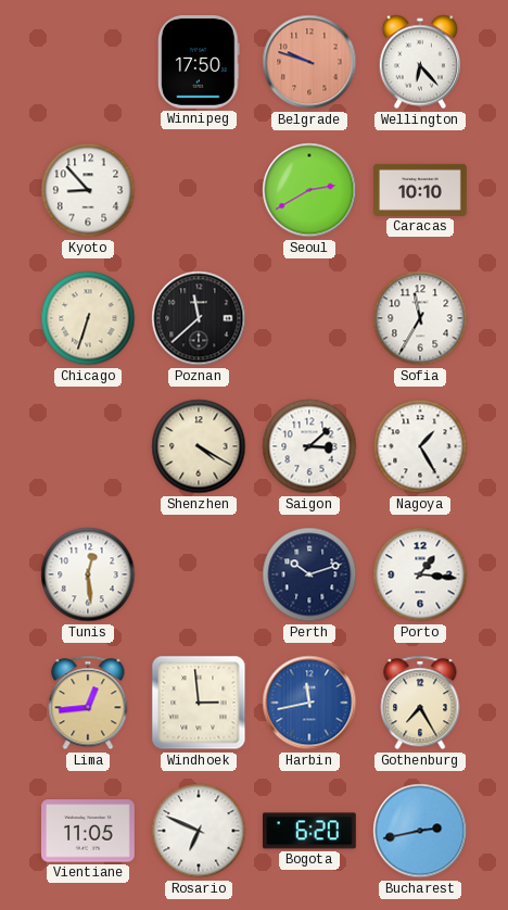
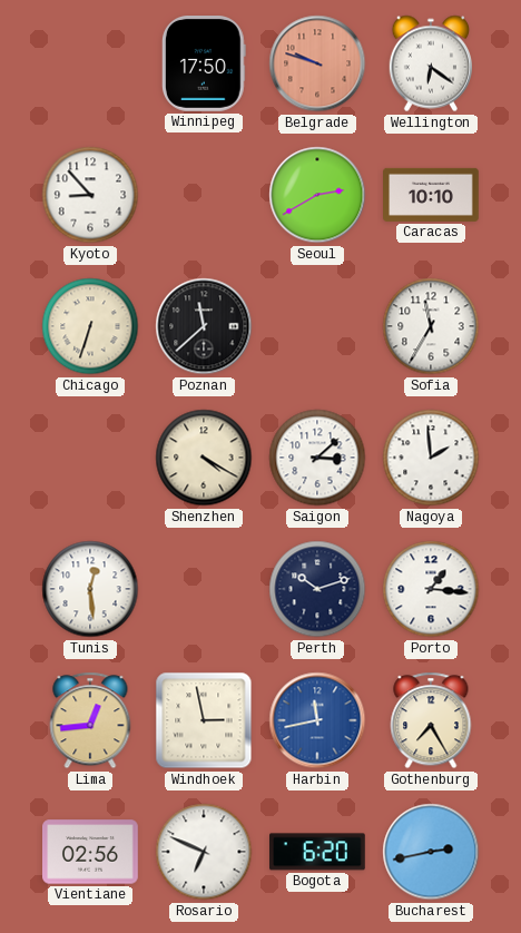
Wellington: 6:23 -> 6:21
Nagoya: 1:25 -> 1:59
Windhoek: 2:59 -> 2:58
Vientiane: 11:05 -> 02:56
